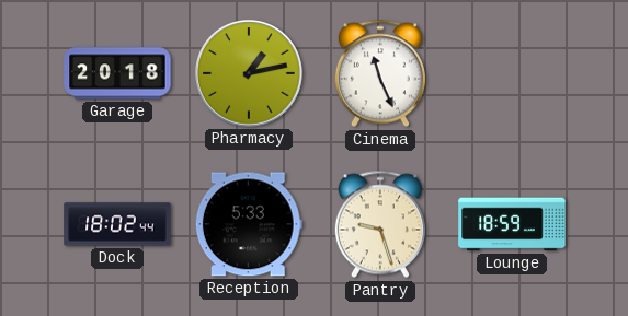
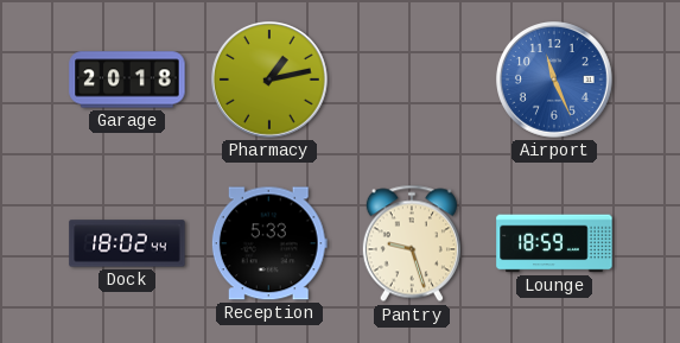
Cinema: 11:26 -> none
Airport: none -> 11:26
